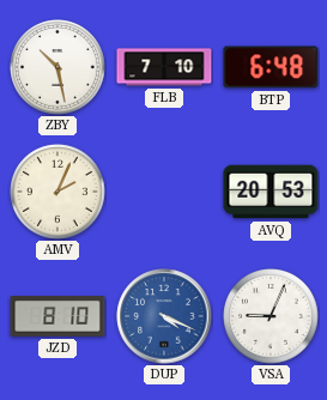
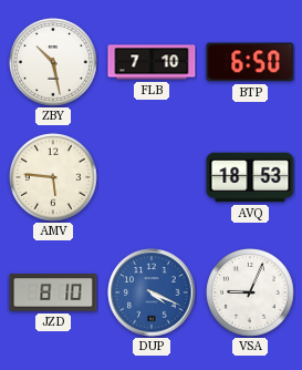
BTP: 6:48 -> 6:50
AMV: 2:04 -> 5:46
AVQ: 20:53 -> 18:53
